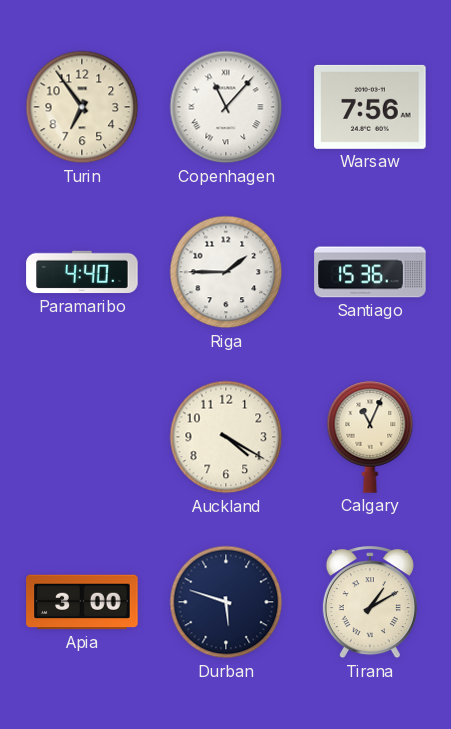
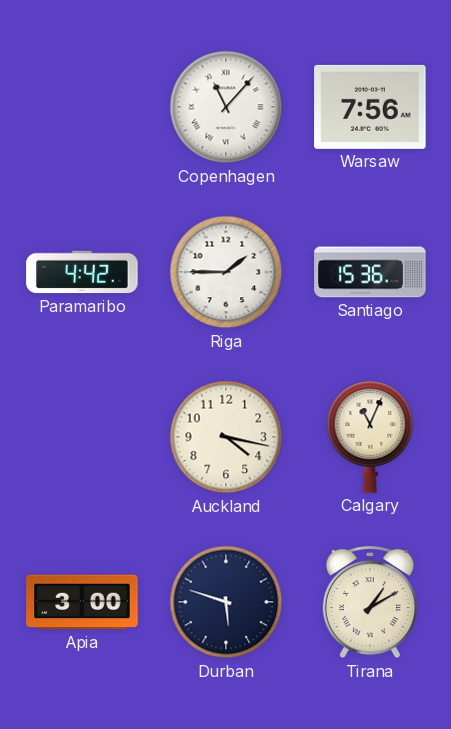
Turin: 6:54 -> none
Paramaribo: 4:40 -> 4:42
Auckland: 4:20 -> 4:17
